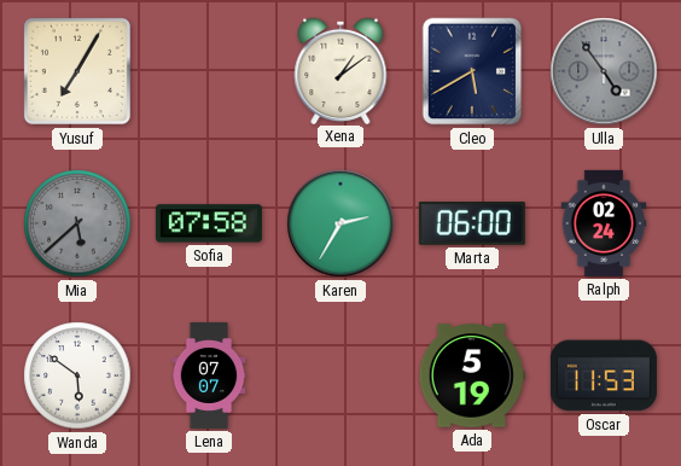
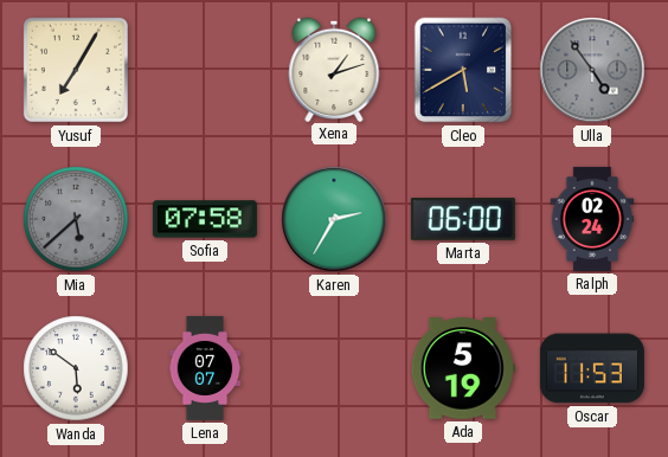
Xena: 1:09 -> 1:12
